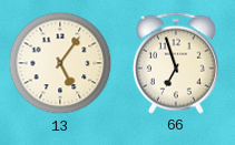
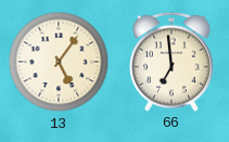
66: 6:57 -> 6:59
